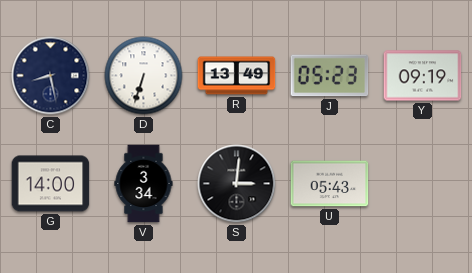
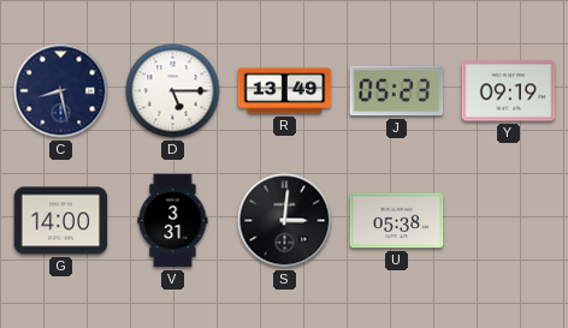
D: 6:33 -> 5:15
V: 3:34 -> 3:31
U: 05:43 -> 05:38
